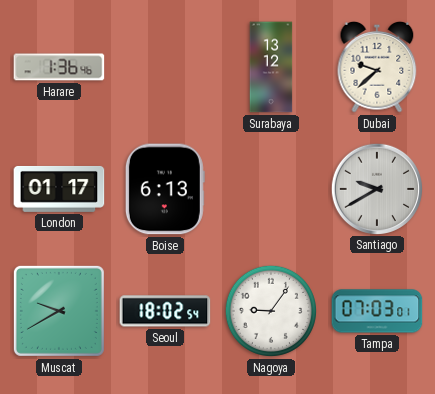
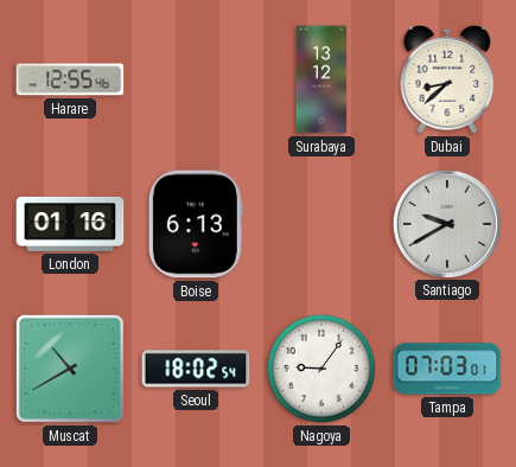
Harare: 1:36 -> 12:55
Dubai: 9:38 -> 8:38
London: 01:17 -> 01:16
Muscat: 9:40 -> 10:40
